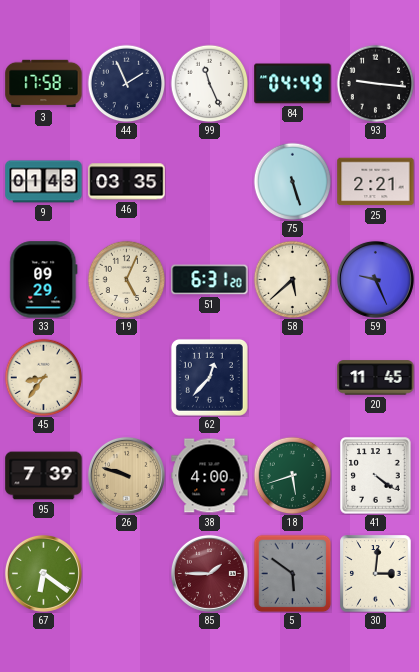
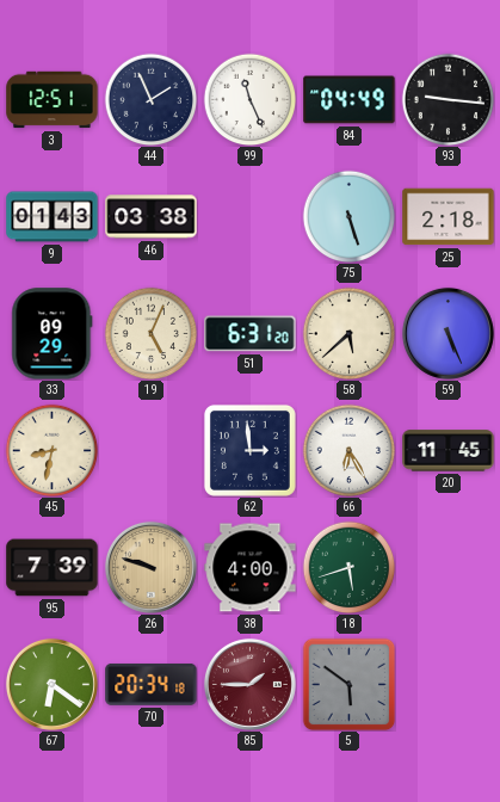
3: 17:58 -> 12:51
46: 03:35 -> 03:38
25: 2:21 -> 2:18
59: 9:26 -> 5:26
45: 8:36 -> 8:32
62: 12:37 -> 2:59
66: none -> 6:25
41: 4:21 -> none
70: none -> 20:34
30: 3:01 -> none
